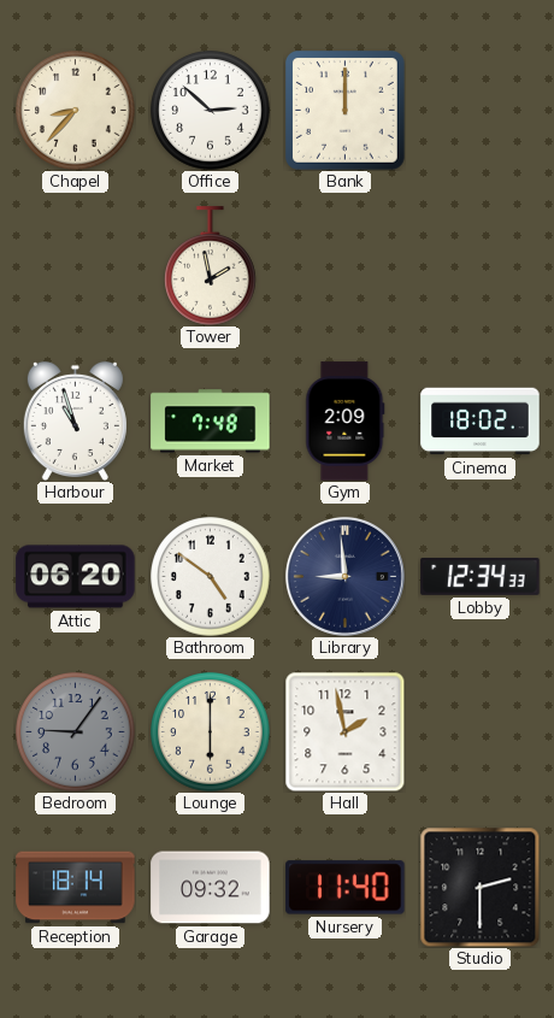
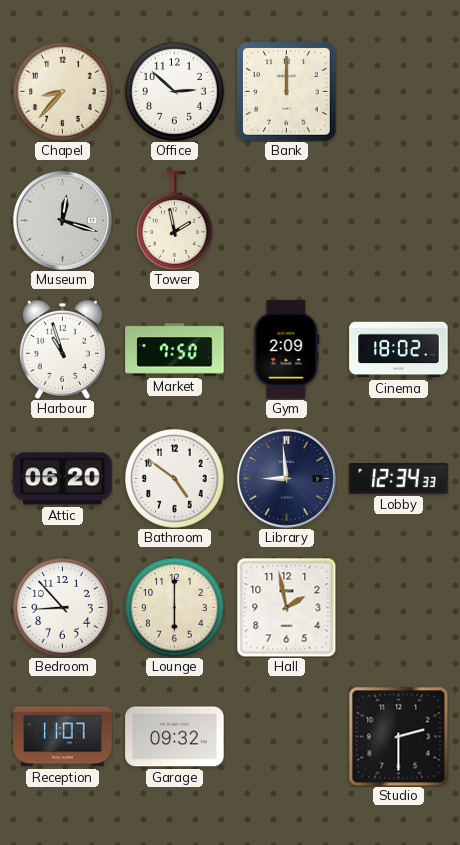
Museum: none -> 12:18
Market: 7:48 -> 7:50
Bedroom: 9:06 -> 8:53
Bedroom dial: grey -> white
Reception: 18:14 -> 11:07
Nursery: 11:40 -> none
